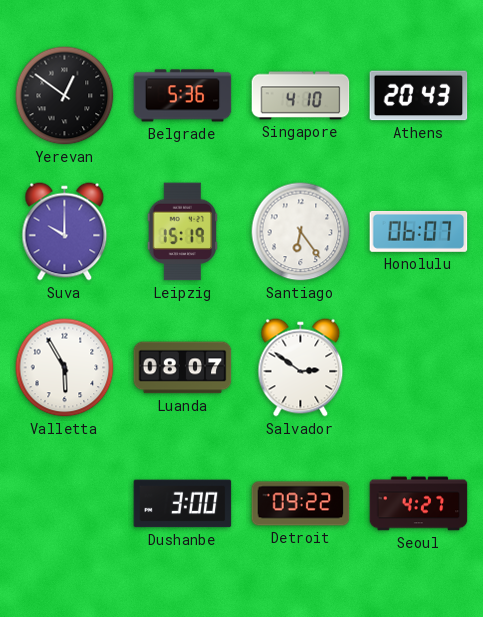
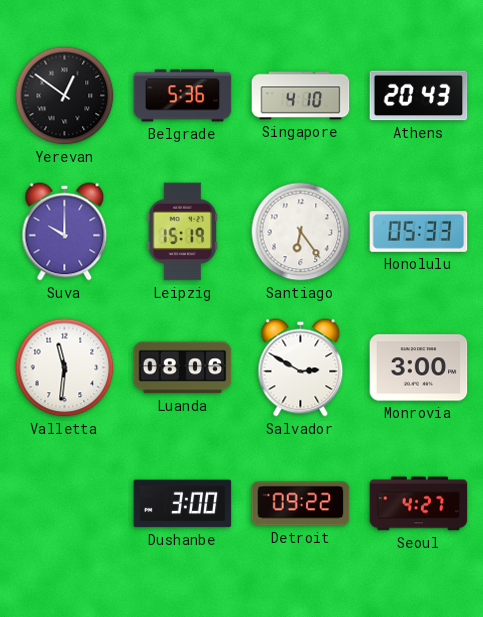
Honolulu: 06:07 -> 05:33
Valletta: 5:55 -> 11:31
Luanda: 08:07 -> 08:06
Salvador: 2:51 -> 2:50
Monrovia: none -> 3:00
